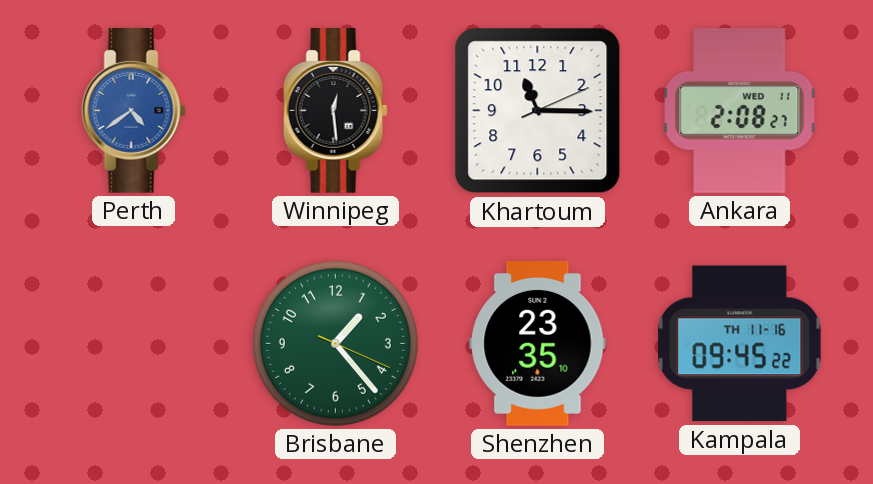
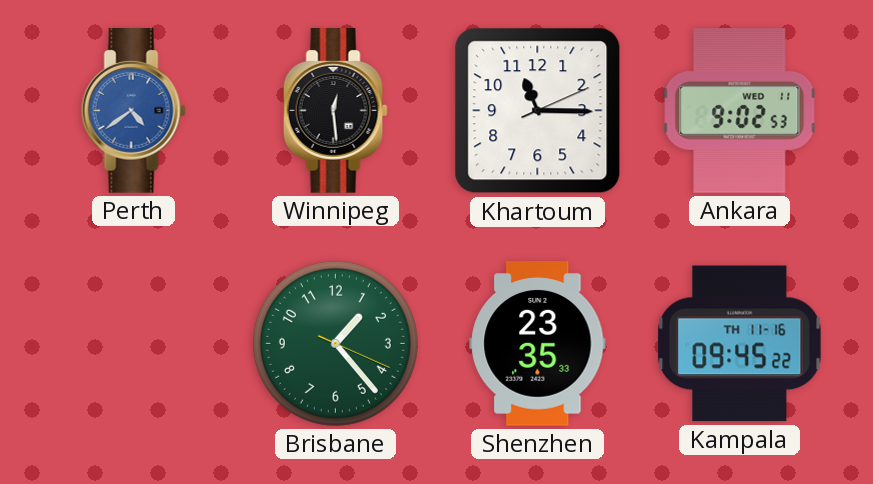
Ankara: 2:08 -> 9:02
Shenzhen: 23:35:10 -> 23:35:33
